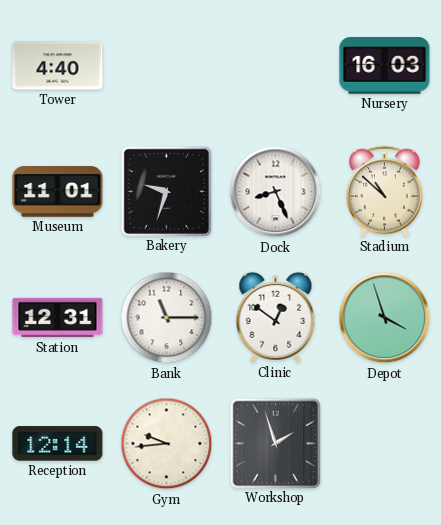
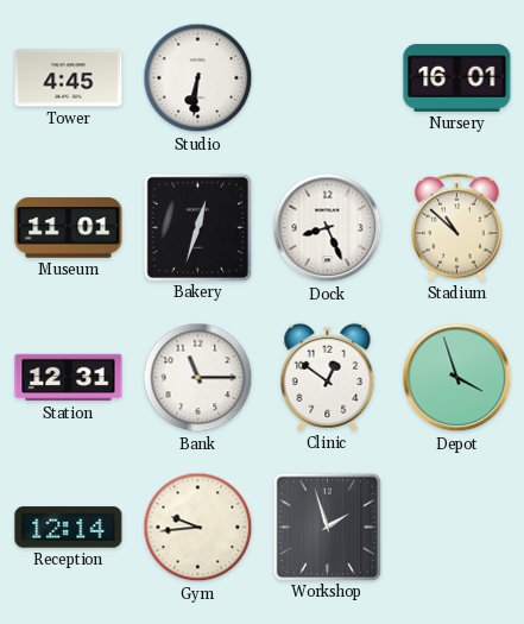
Tower: 4:40 -> 4:45
Studio: none -> 6:31
Nursery: 16:03 -> 16:01
Bakery: 9:33 -> 12:33
